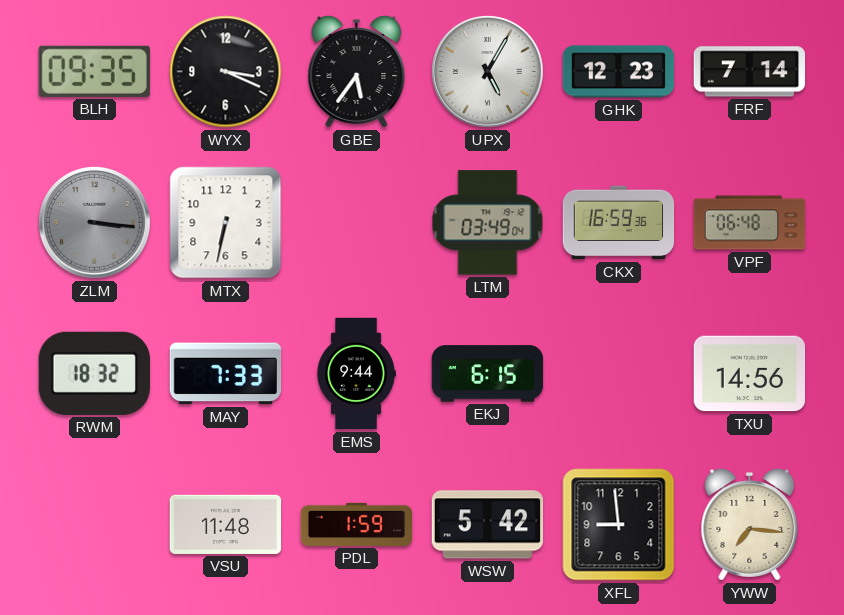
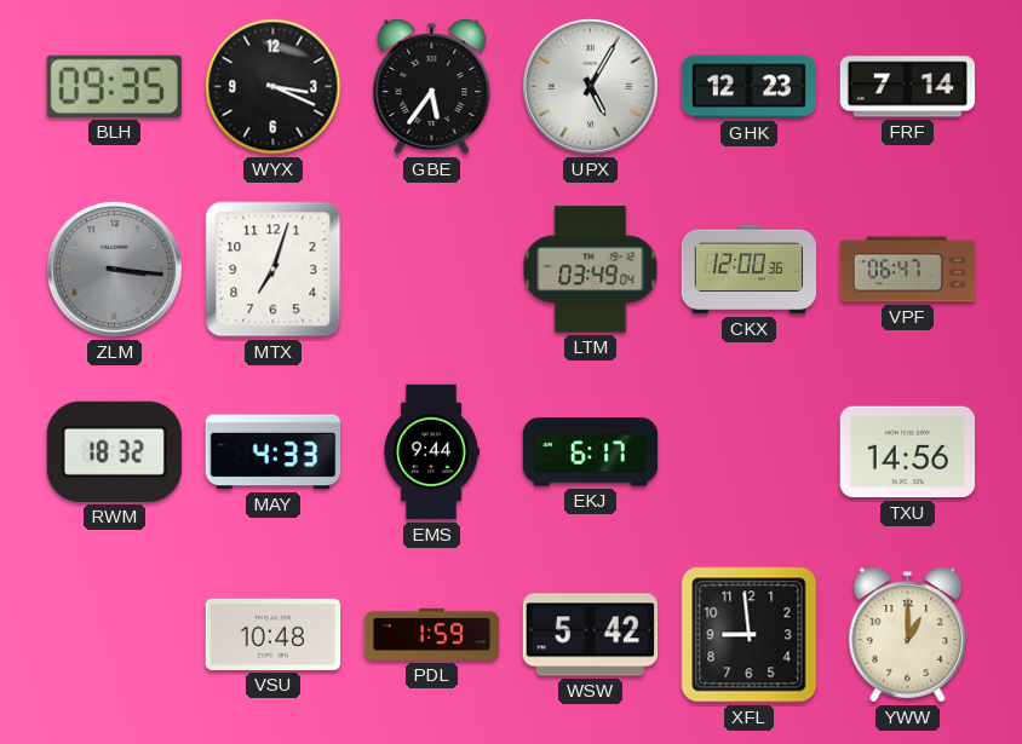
MTX: 6:32 -> 7:03
CKX: 16:59 -> 12:00
VPF: 06:48 -> 06:47
MAY: 7:33 -> 4:33
EKJ: 6:15 -> 6:17
VSU: 11:48 -> 10:48
YWW: 7:16 -> 1:00
